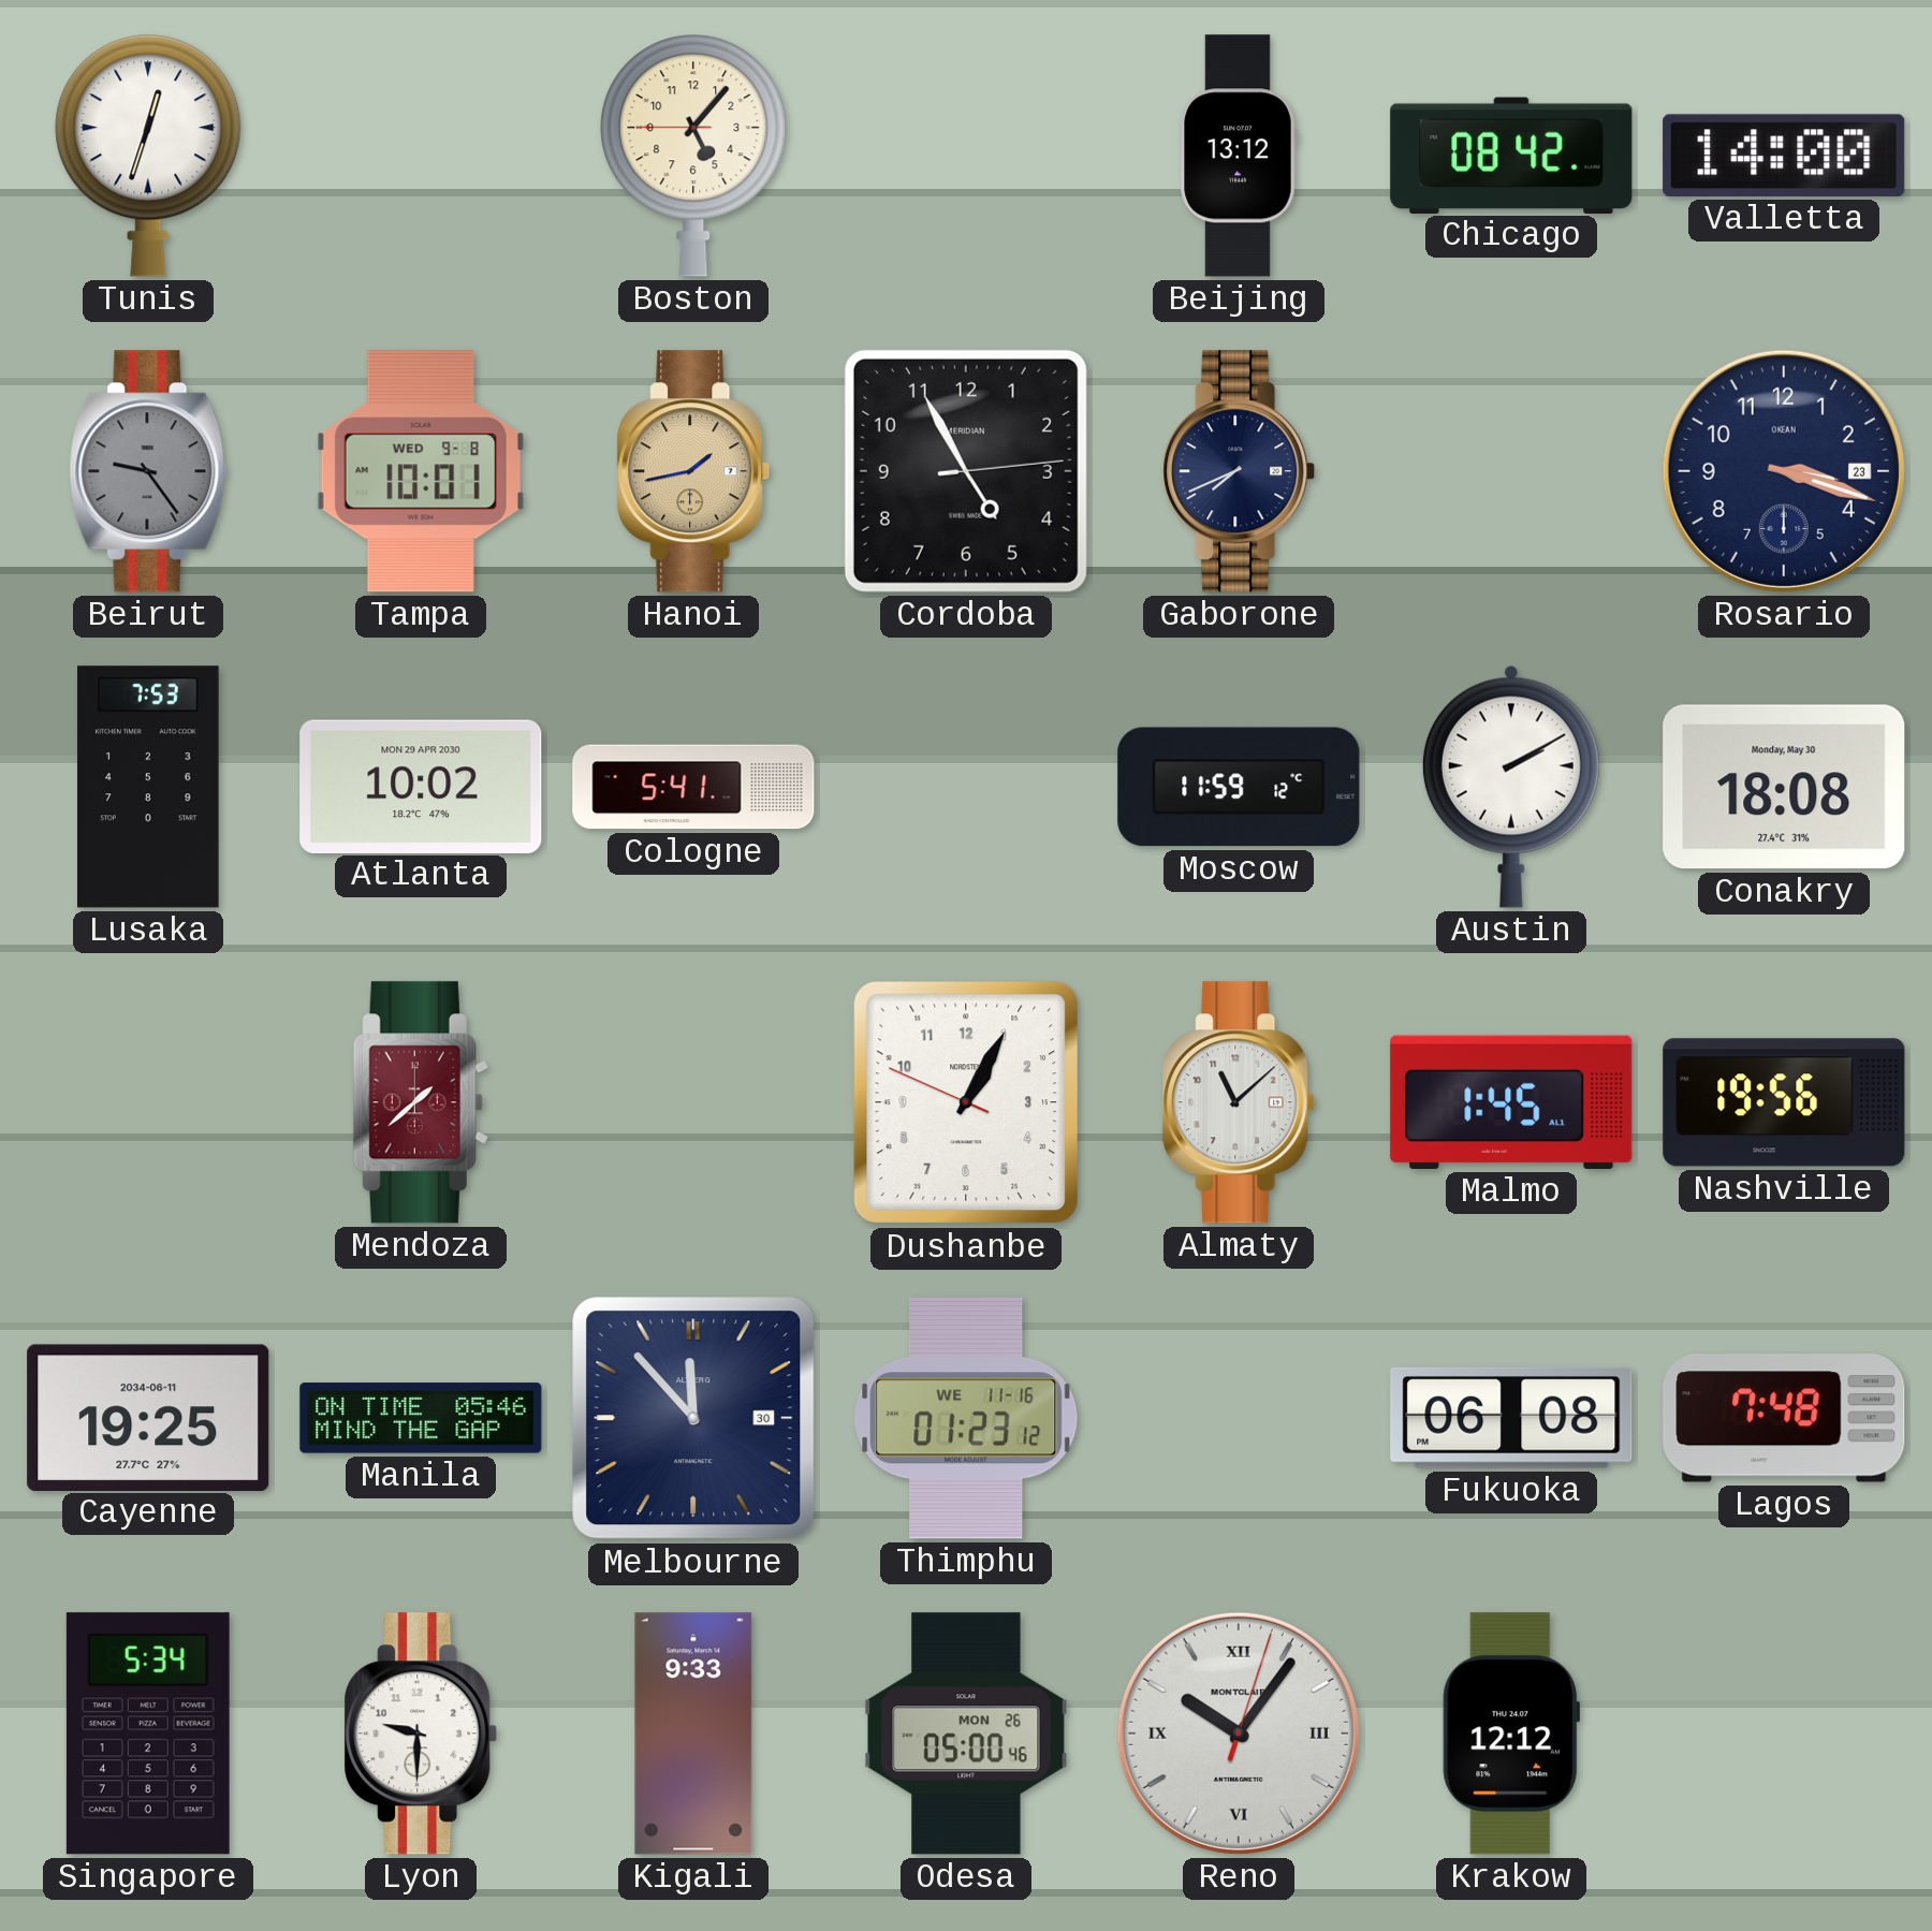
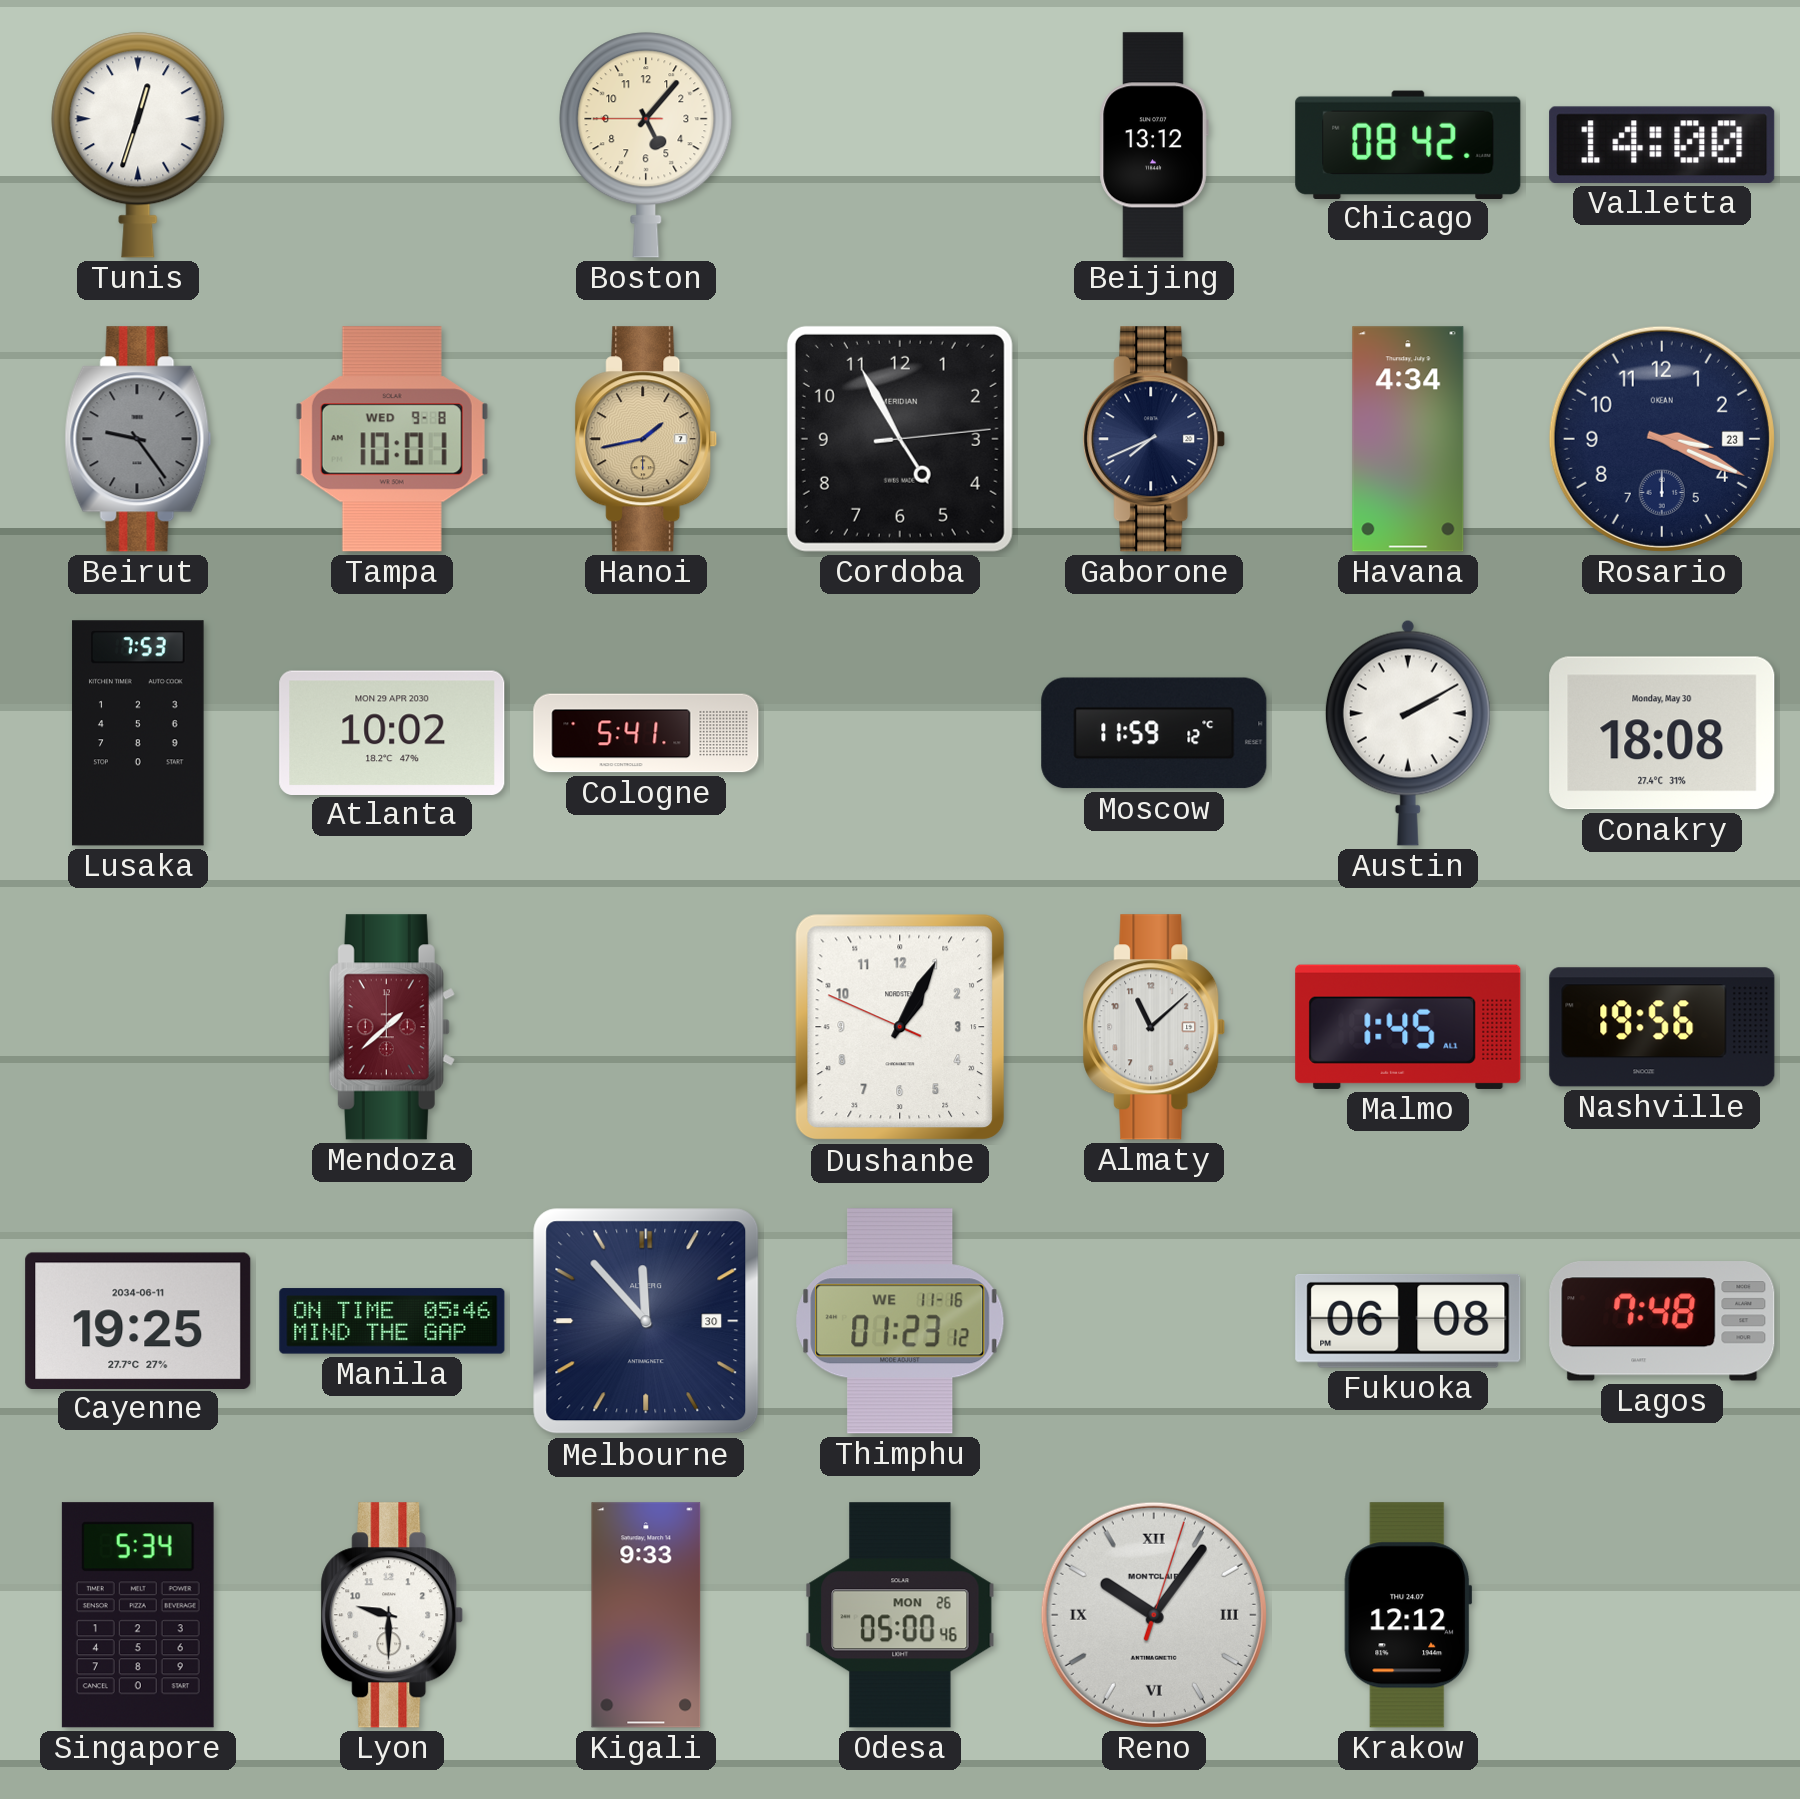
Havana: none -> 4:34
Rosario: 3:18 -> 3:19
